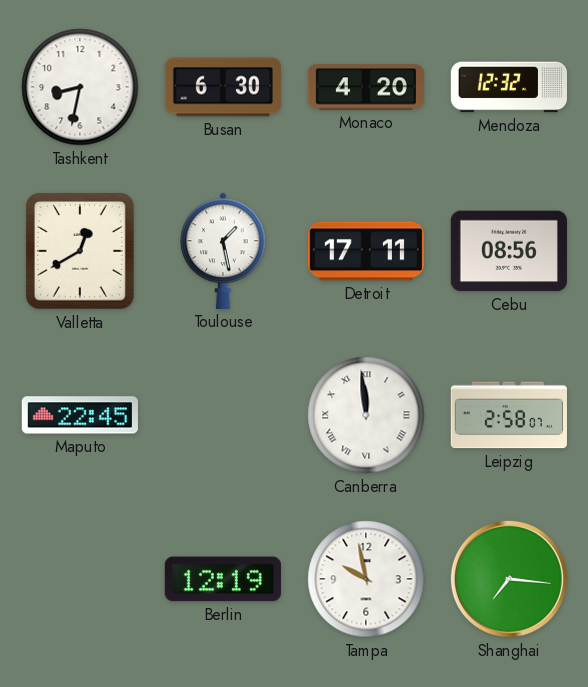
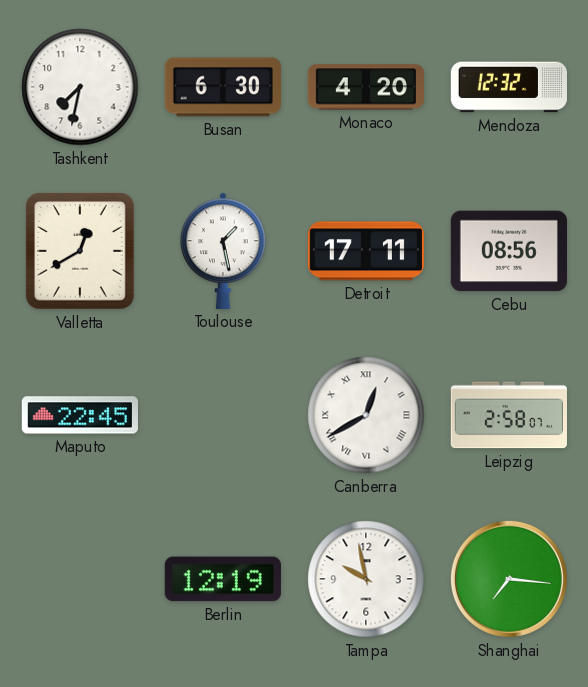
Tashkent: 8:32 -> 7:32
Canberra: 11:59 -> 12:40
